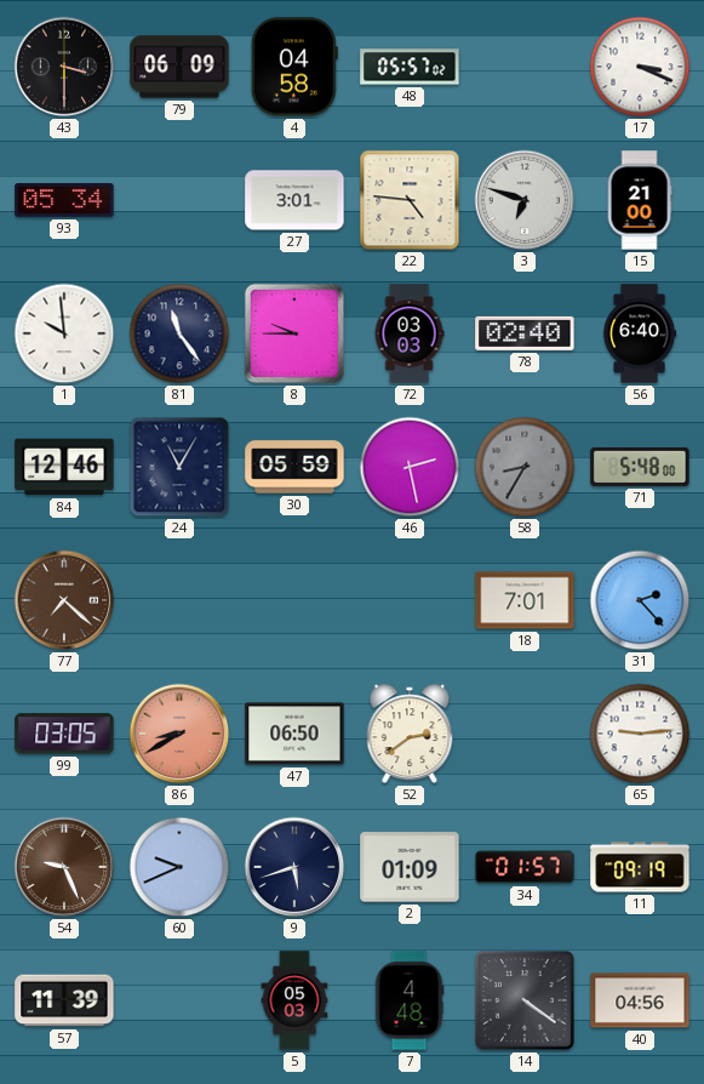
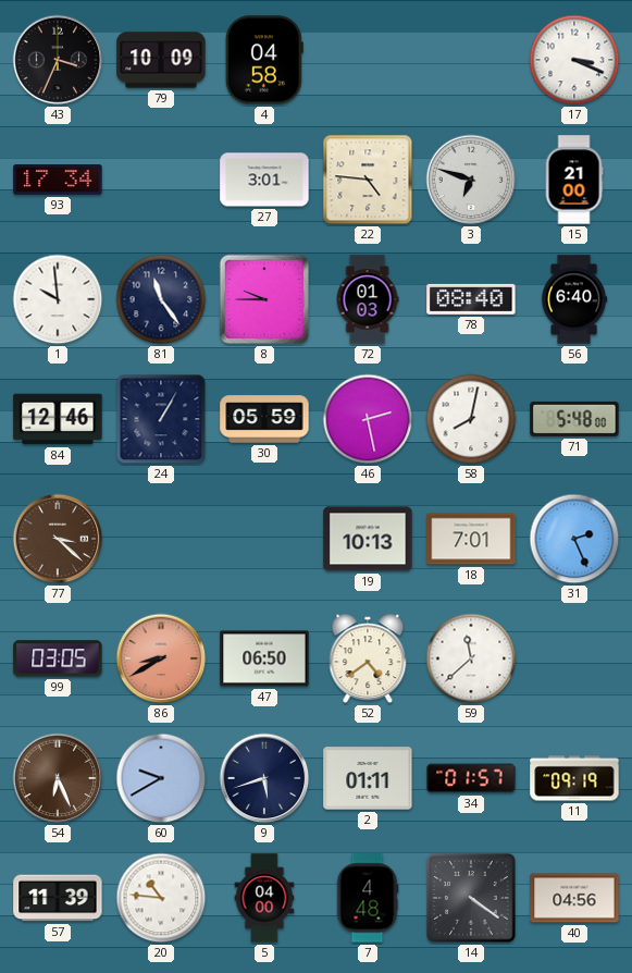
43: 3:30 -> 3:34
79: 06:09 -> 10:09
48: 05:57 -> none
93: 05:34 -> 17:34
72: 03:03 -> 01:03
78: 02:40 -> 08:40
24: 11:05 -> 1:05
58: 8:35 -> 8:02
58 dial: grey -> white
77: 7:22 -> 3:22
19: none -> 10:13
31: 2:23 -> 2:26
52: 2:39 -> 4:39
59: none -> 11:38
65: 9:14 -> none
54: 9:26 -> 6:26
60: 9:41 -> 9:40
2: 01:09 -> 01:11
20: none -> 10:46
5: 05:03 -> 04:00
